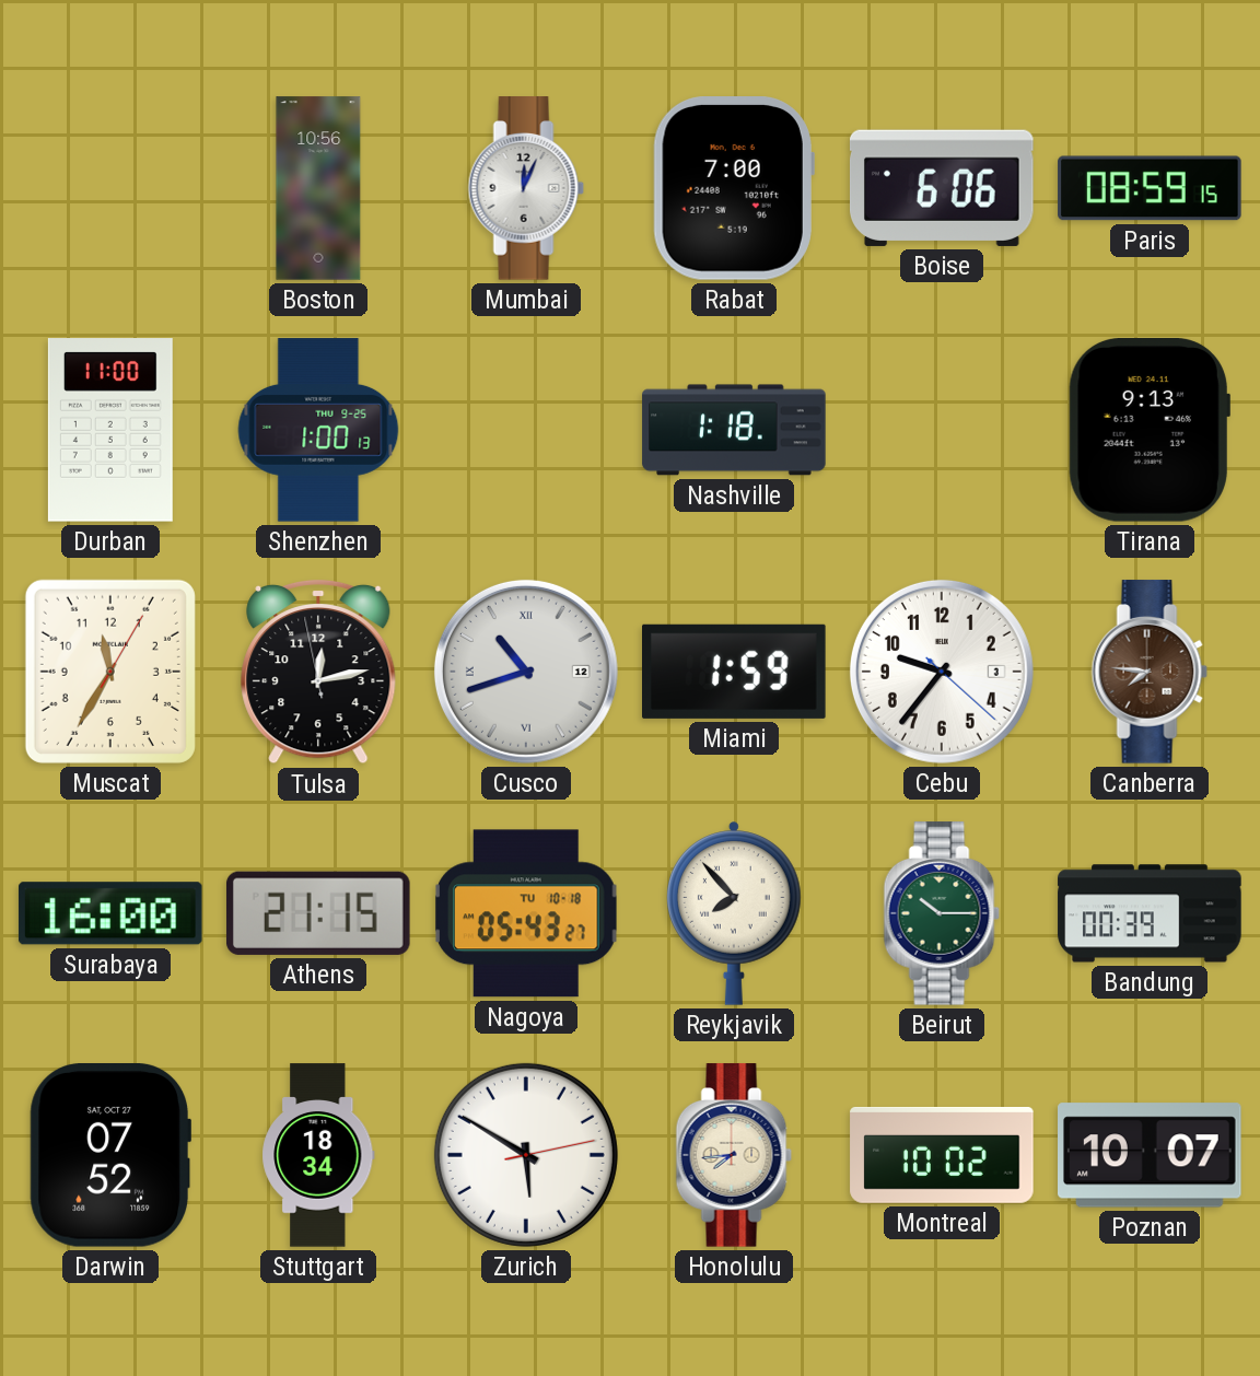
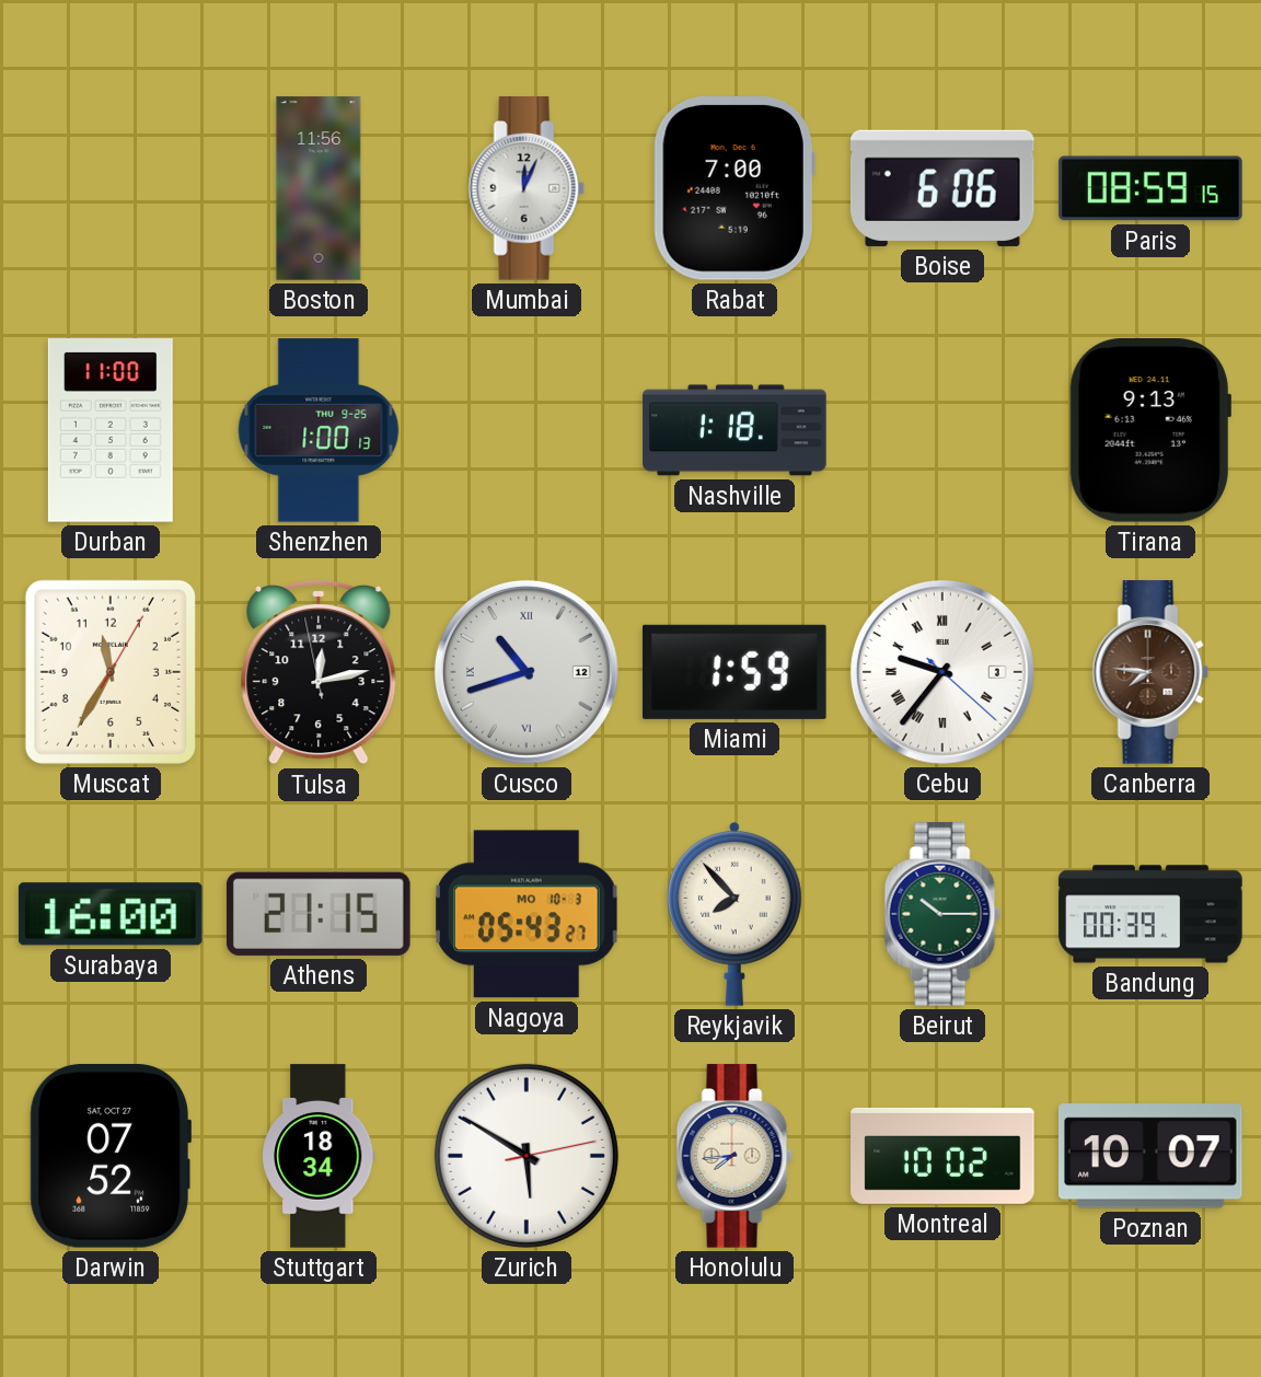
Boston: 10:56 -> 11:56
Cebu numerals: Arabic -> Roman
Nagoya date: TU 10-18 -> MO 10-3
